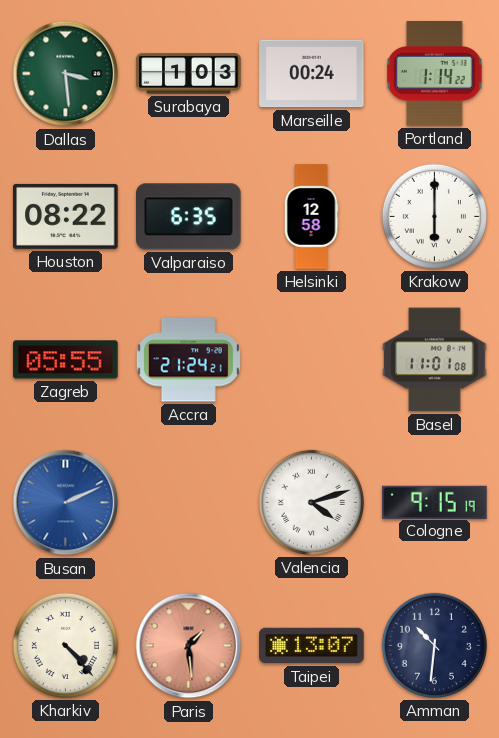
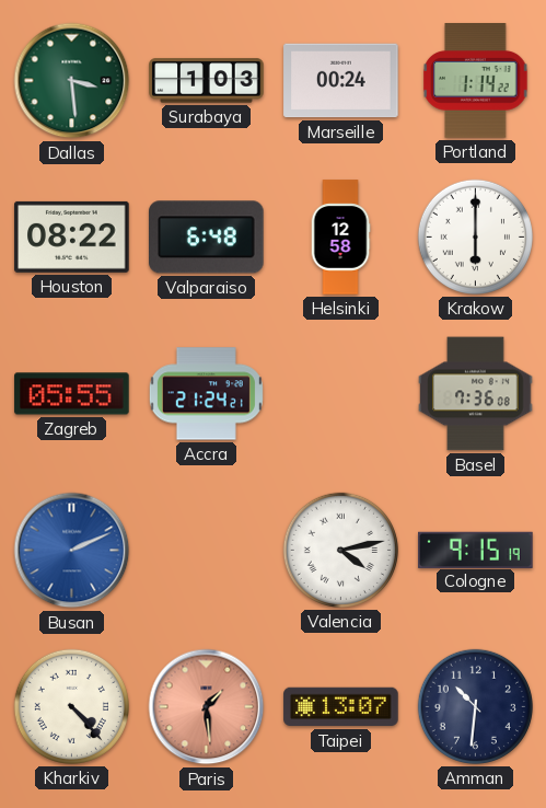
Valparaiso: 6:35 -> 6:48
Basel: 11:01 -> 7:36
Valencia: 4:12 -> 4:13
